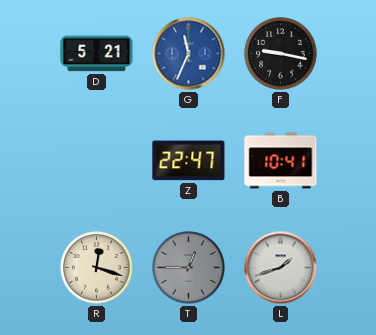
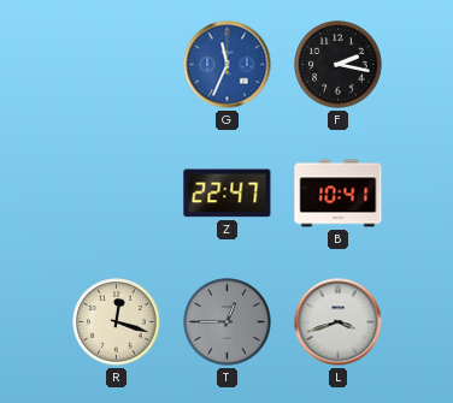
D: 5:21 -> none
F: 9:17 -> 2:17
L: 1:42 -> 3:42
